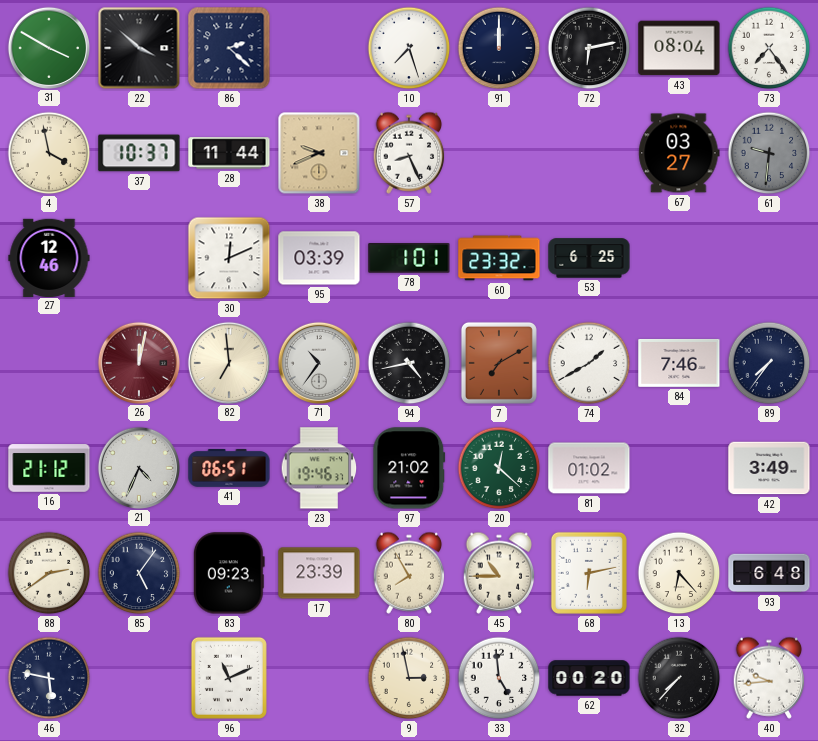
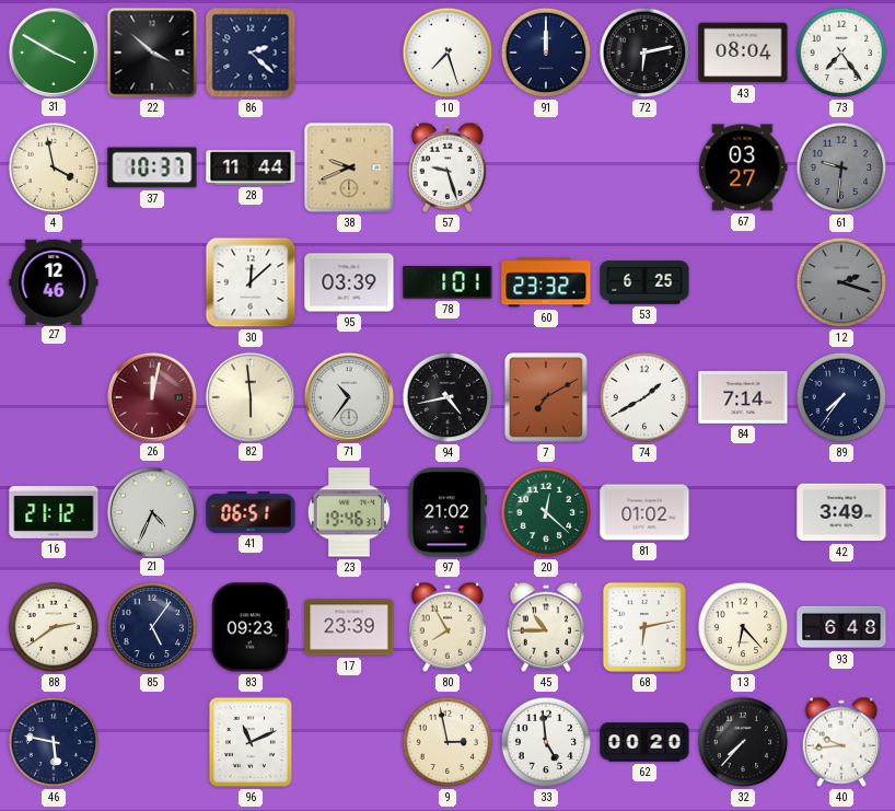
57: 8:26 -> 9:27
30: 12:11 -> 12:08
12: none -> 2:18
82: 6:59 -> 5:59
84: 7:46 -> 7:14
